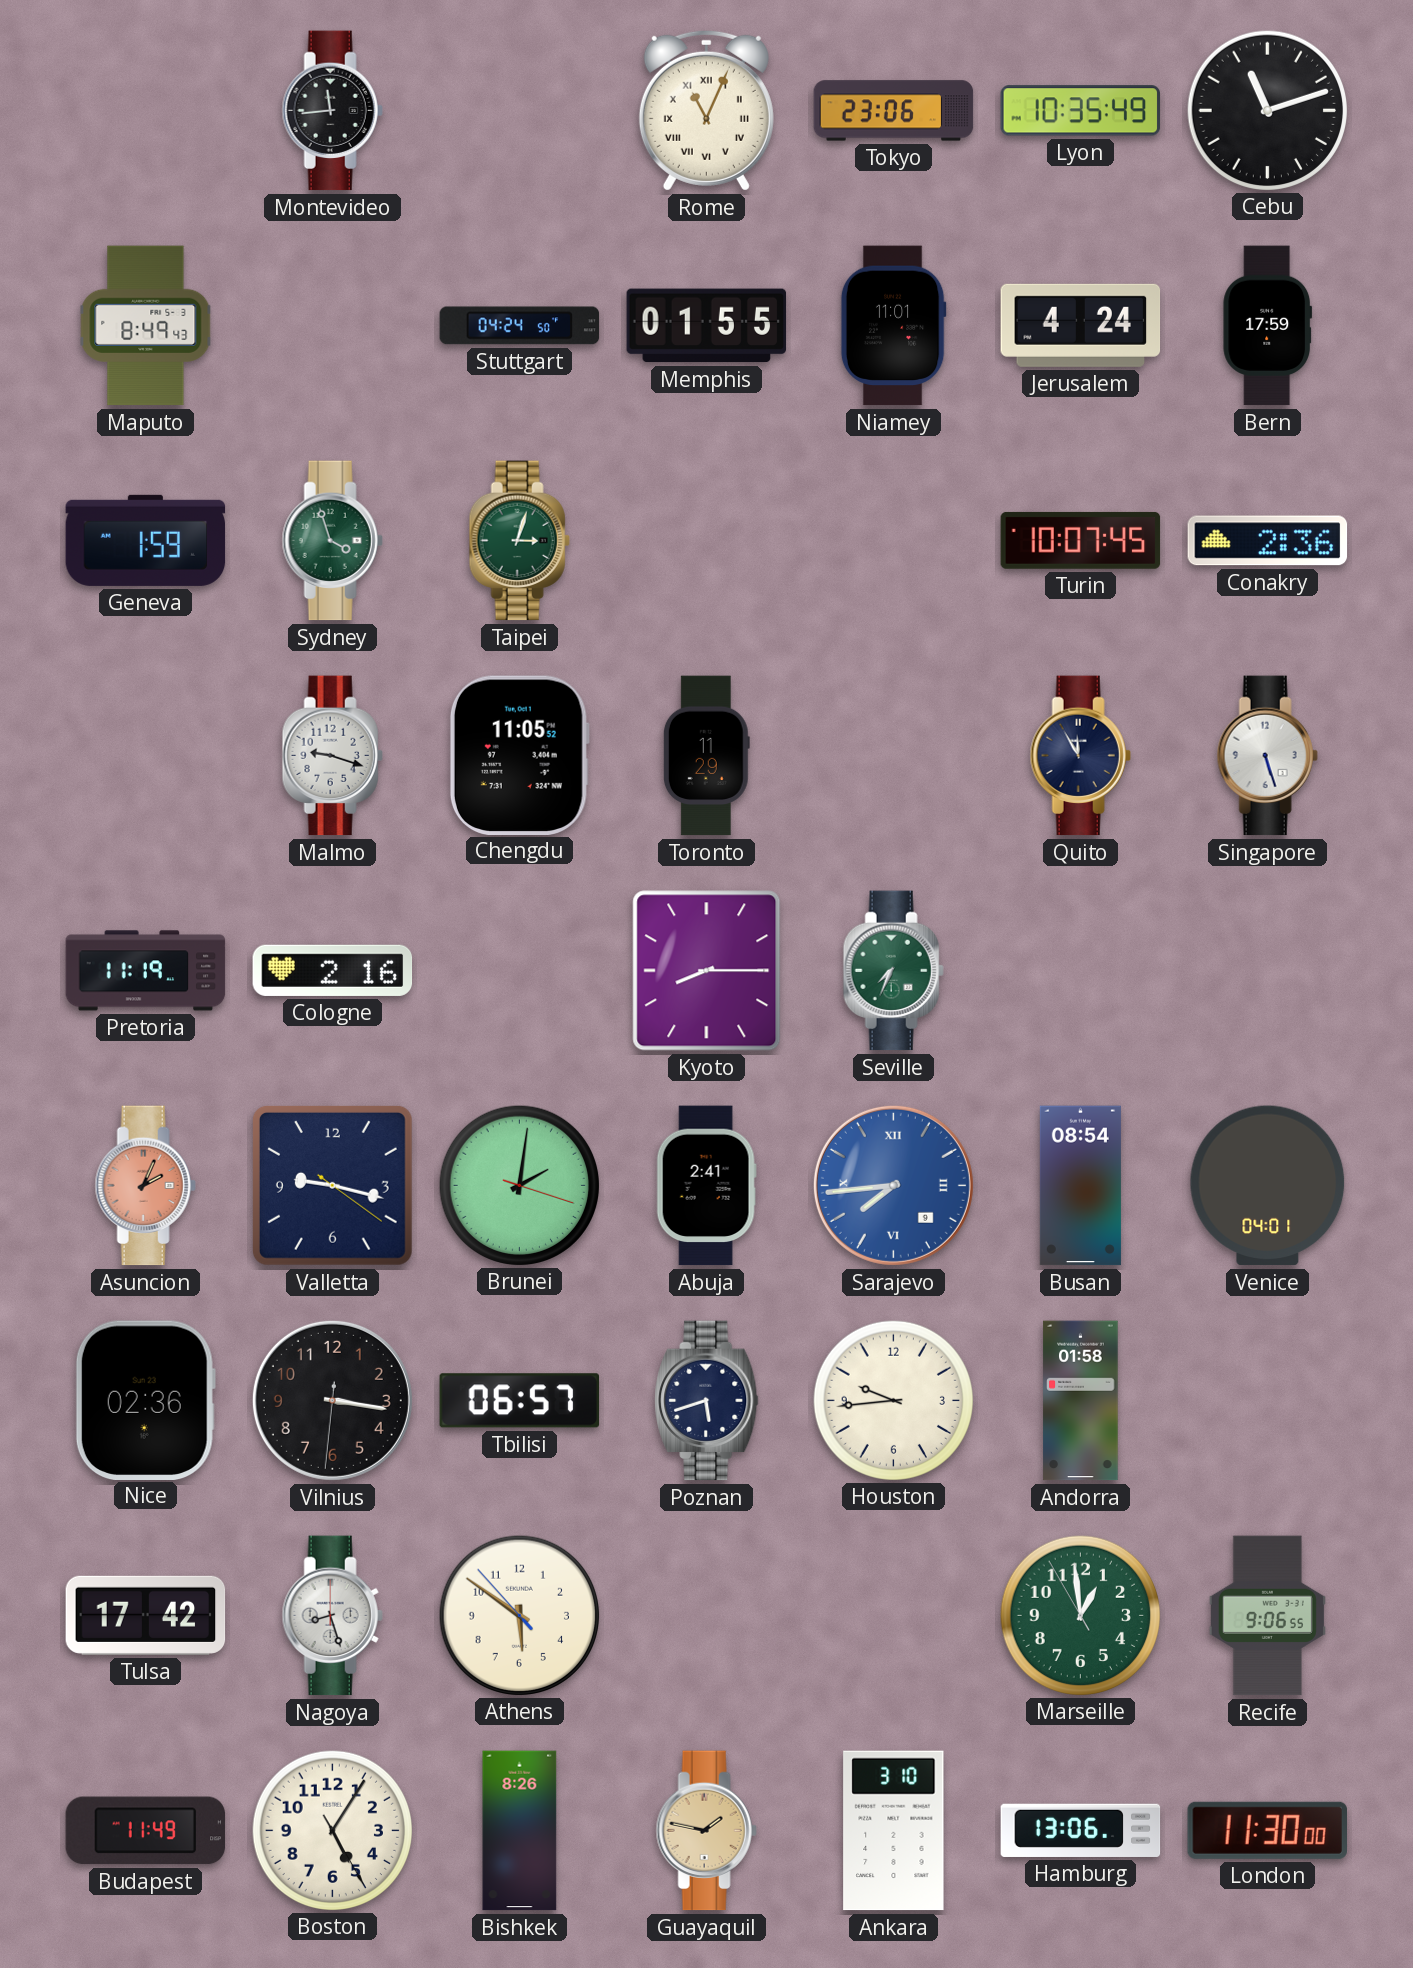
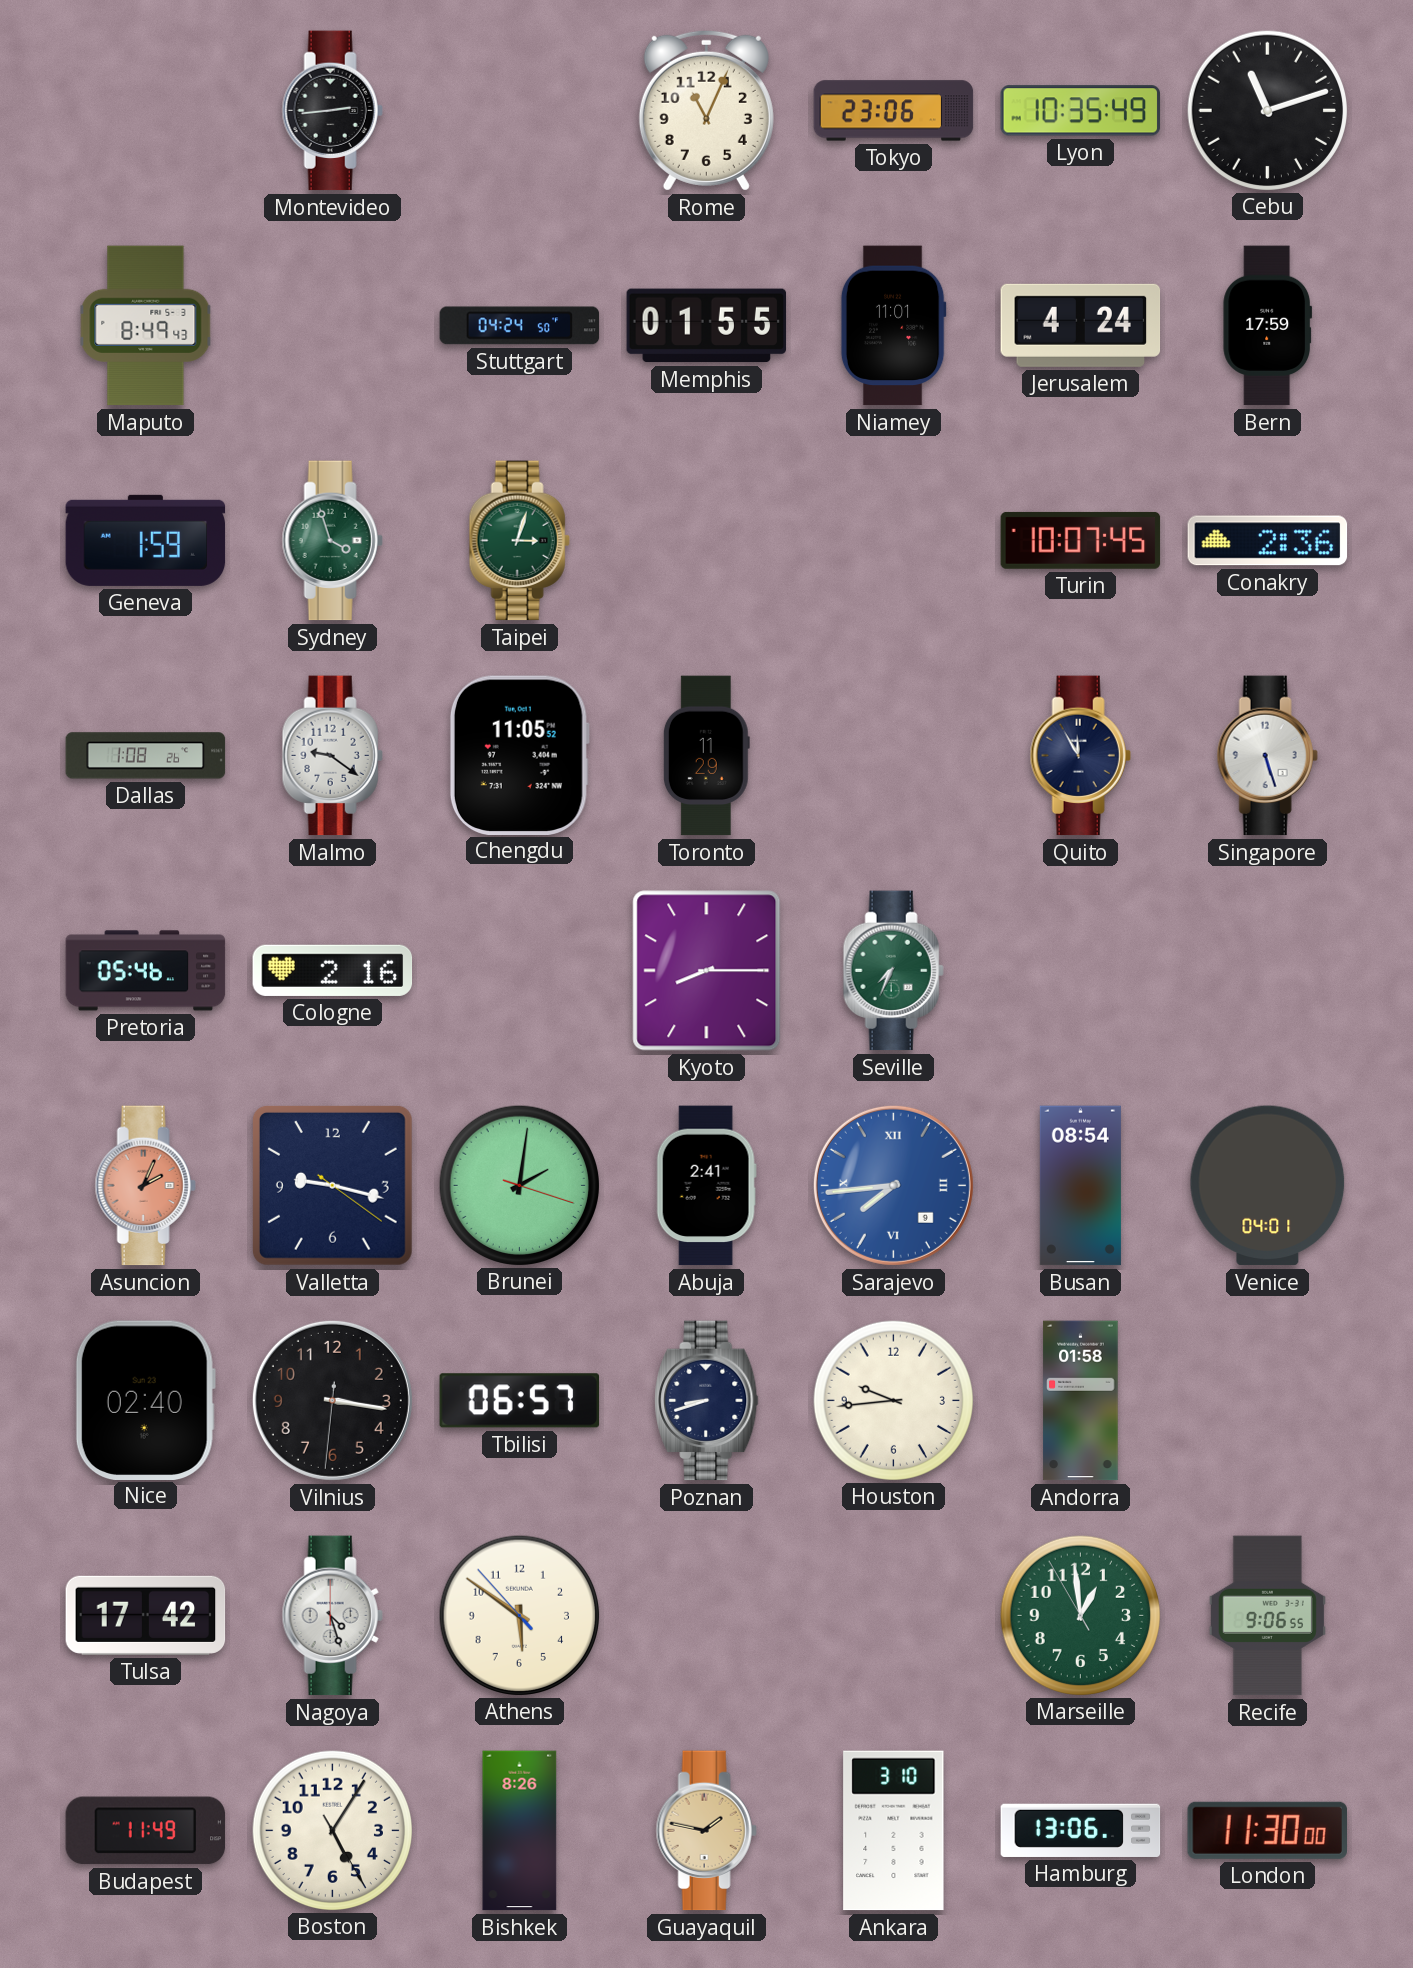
Montevideo: 11:44 -> 2:44
Rome numerals: Roman -> Arabic
Dallas: none -> 1:08
Malmo: 9:18 -> 9:21
Pretoria: 11:19 -> 05:46
Nice: 02:36 -> 02:40
Poznan: 5:42 -> 8:42
Nagoya: 8:27 -> 4:27
